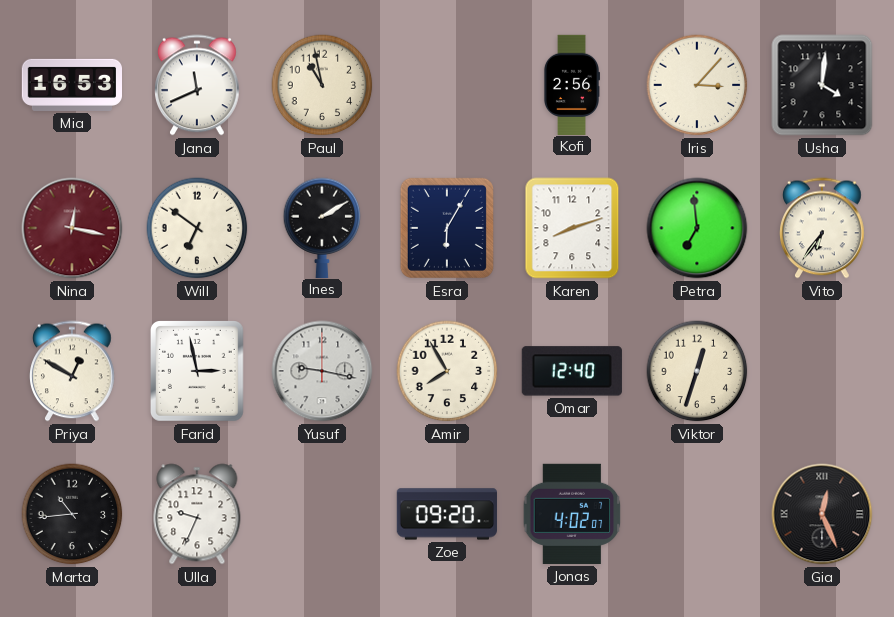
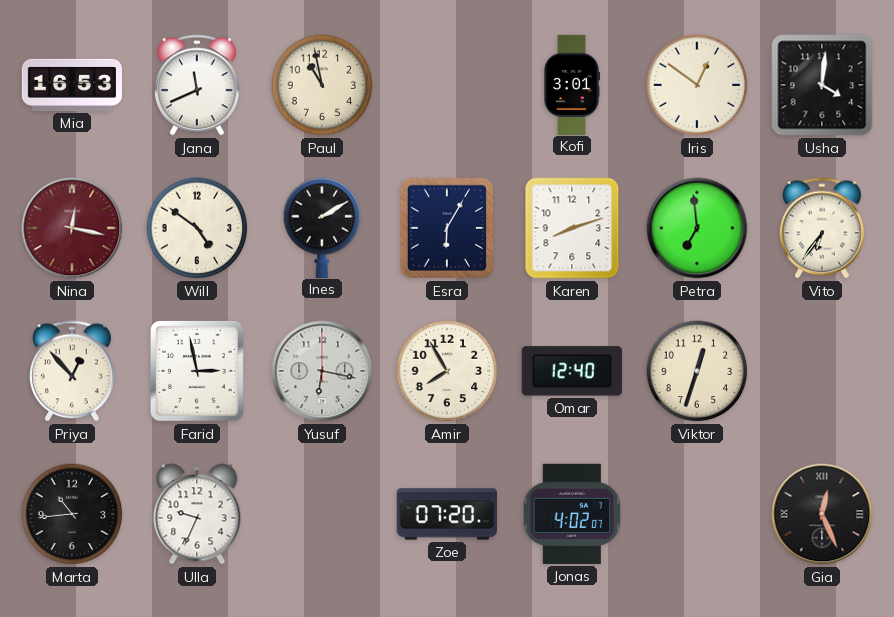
Kofi: 2:56 -> 3:01
Iris: 3:07 -> 12:51
Will: 6:51 -> 4:51
Priya: 12:50 -> 12:53
Yusuf: 9:17 -> 6:17
Zoe: 09:20 -> 07:20
